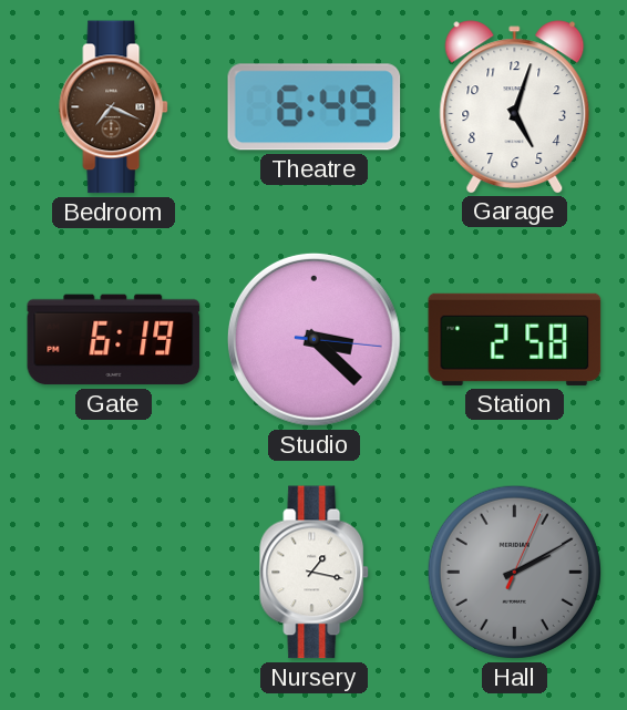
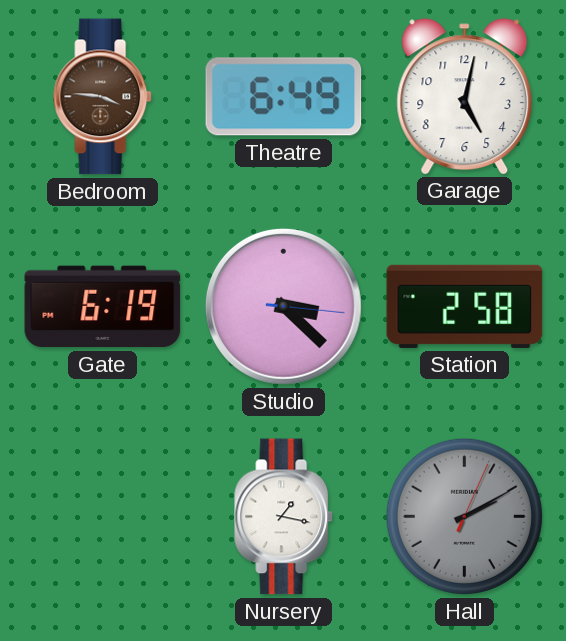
Bedroom: 7:19 -> 3:46
Garage: 5:03 -> 5:02
